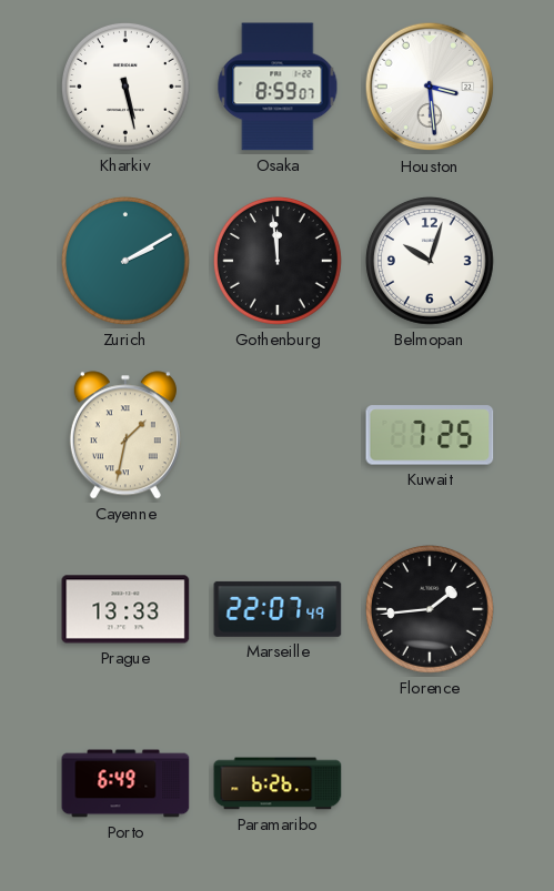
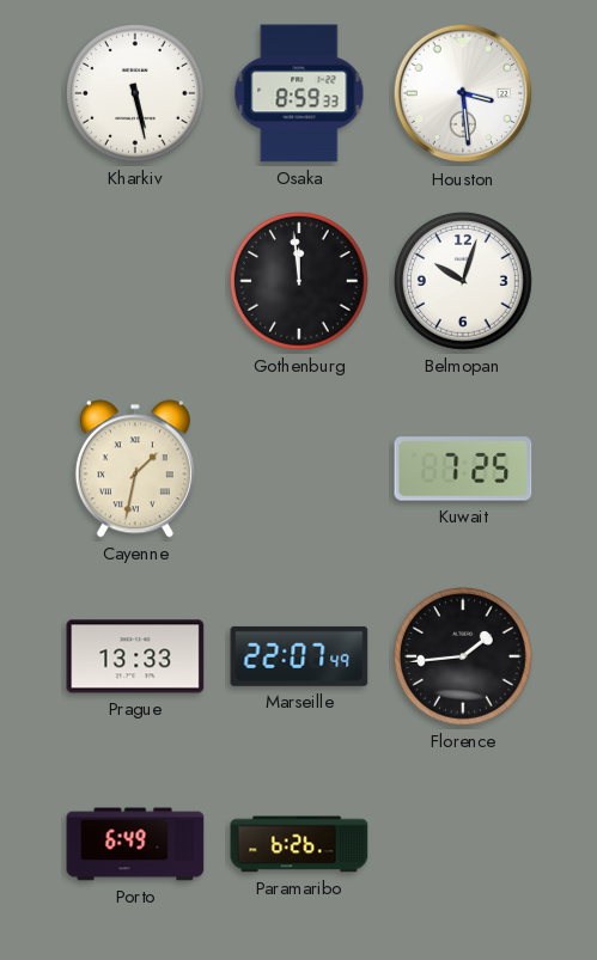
Osaka: 8:59:07 -> 8:59:33
Zurich: 2:10 -> none
